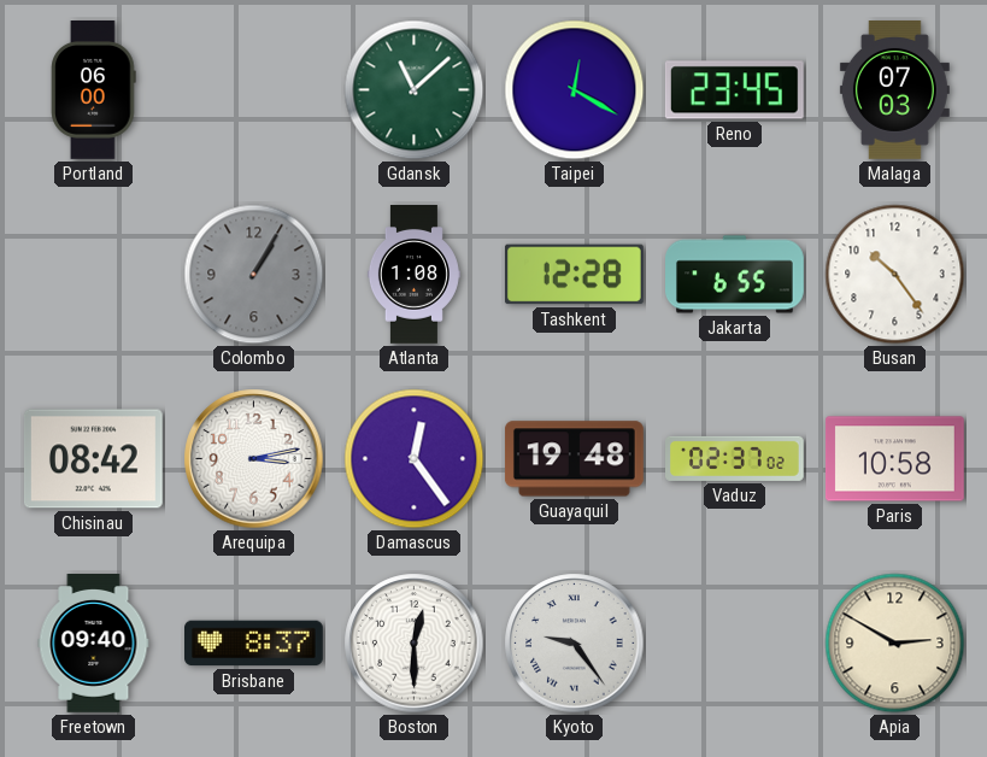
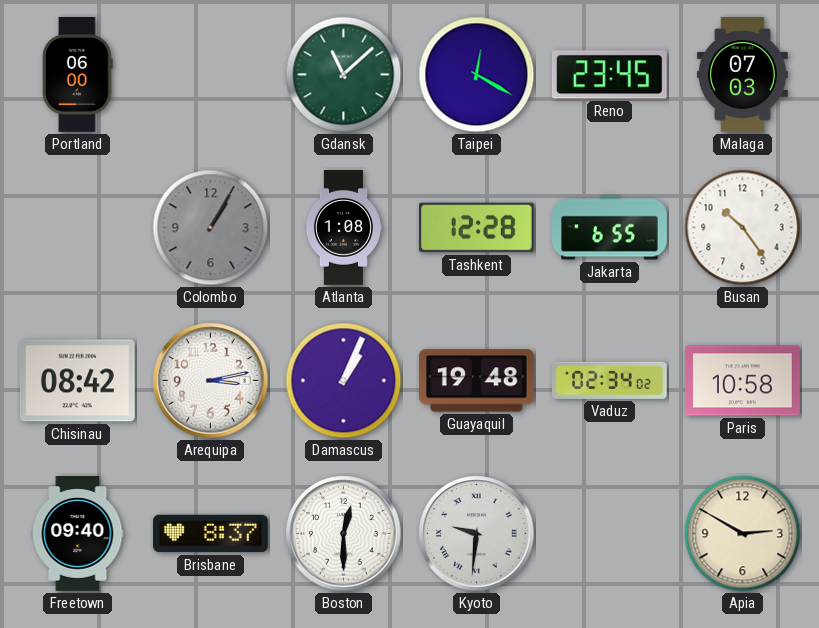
Damascus: 12:24 -> 1:04
Vaduz: 02:37 -> 02:34
Kyoto: 9:24 -> 9:31
